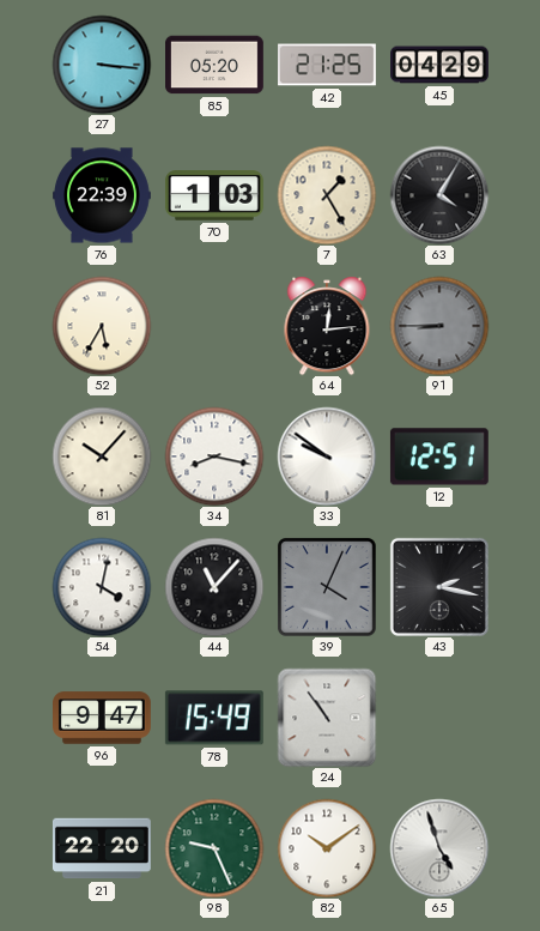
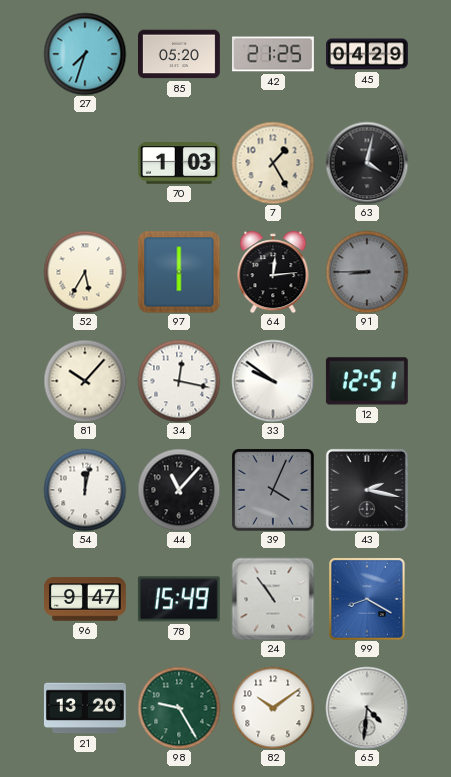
27: 3:16 -> 7:33
76: 22:39 -> none
63: 4:05 -> 4:02
97: none -> 6:00
34: 8:17 -> 12:17
54: 4:02 -> 12:02
99: none -> 8:20
21: 22:20 -> 13:20
98: 9:26 -> 9:25
65: 4:57 -> 4:31
